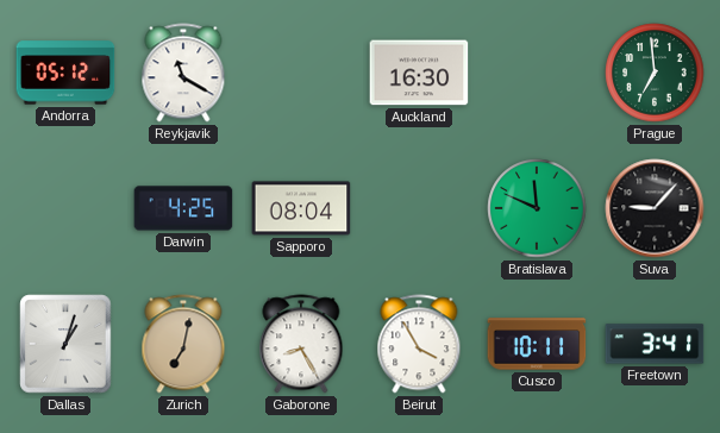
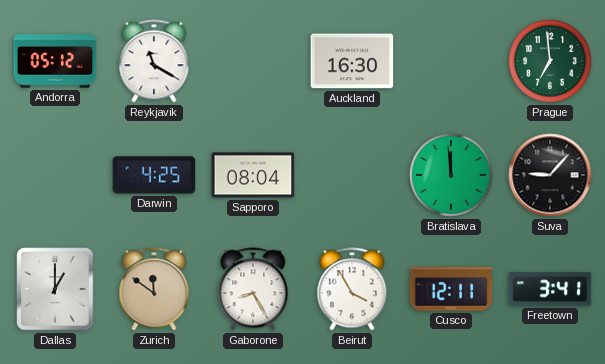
Bratislava: 11:49 -> 11:59
Dallas: 1:03 -> 1:00
Zurich: 7:02 -> 11:51
Cusco: 10:11 -> 12:11
